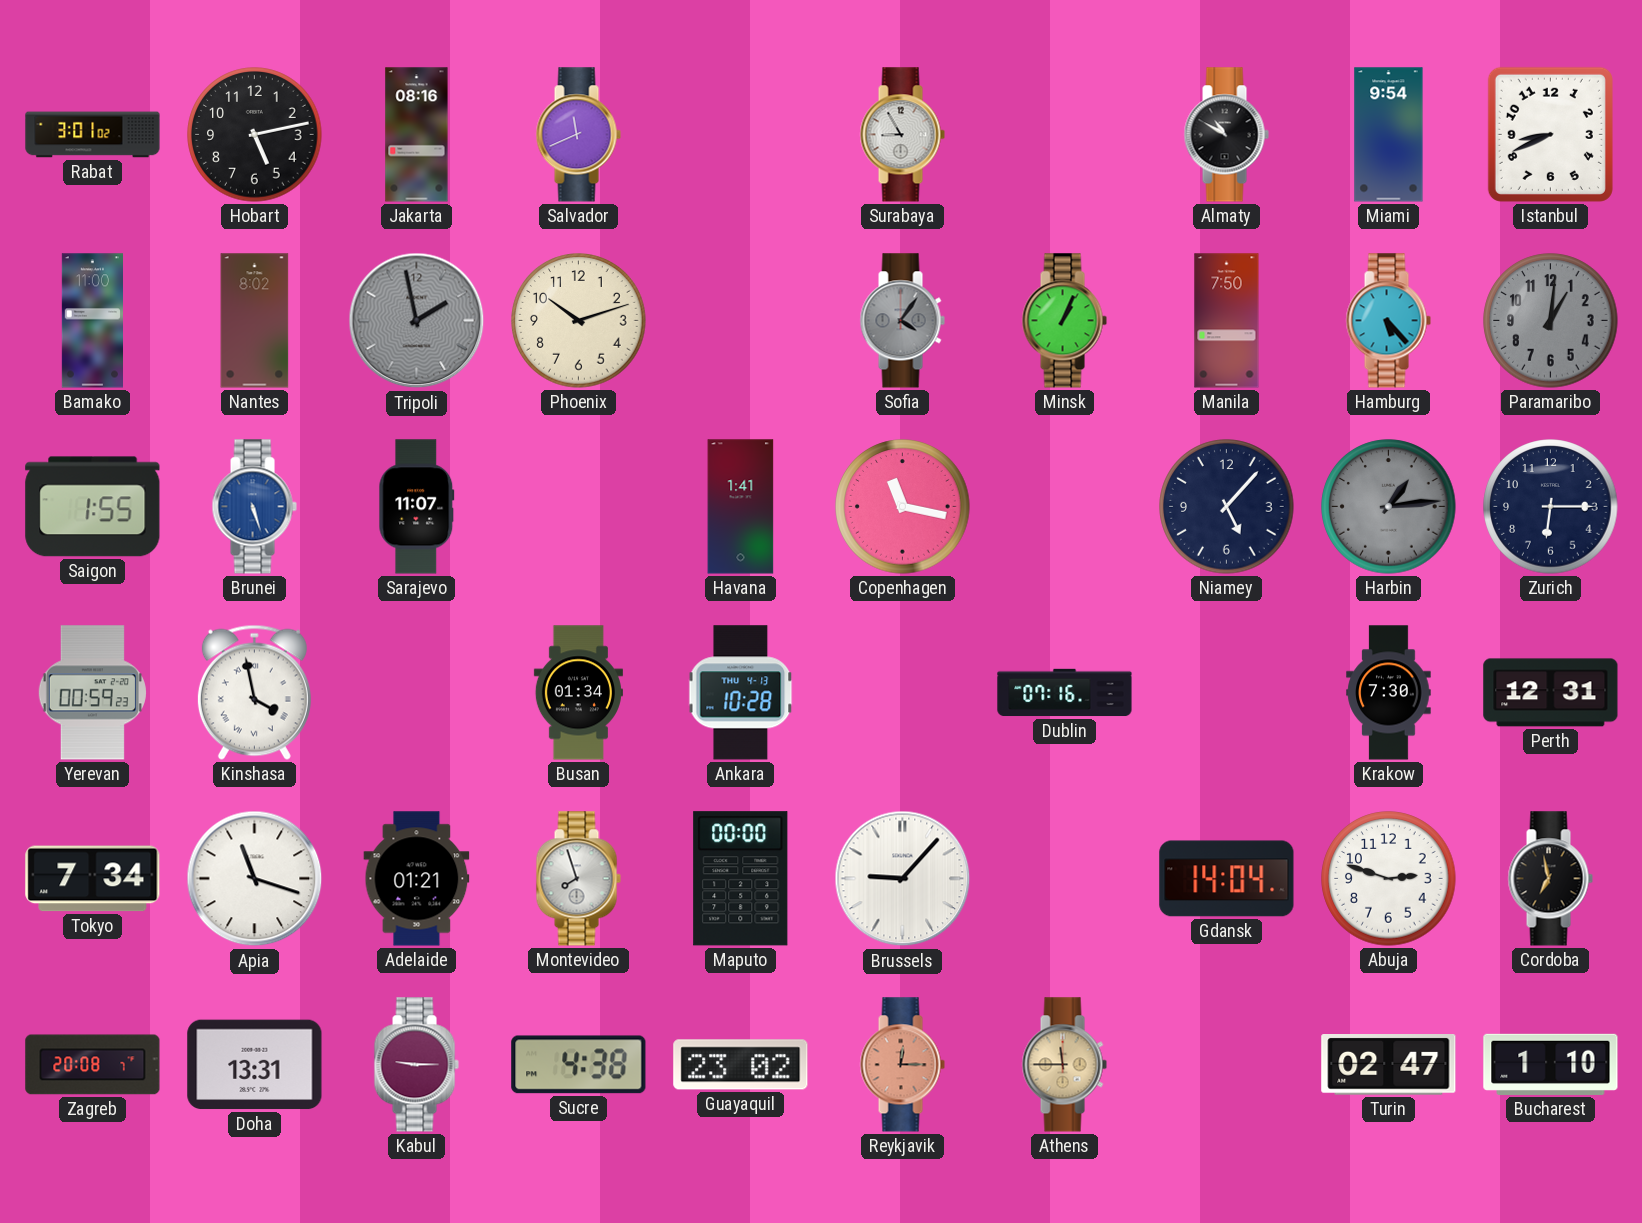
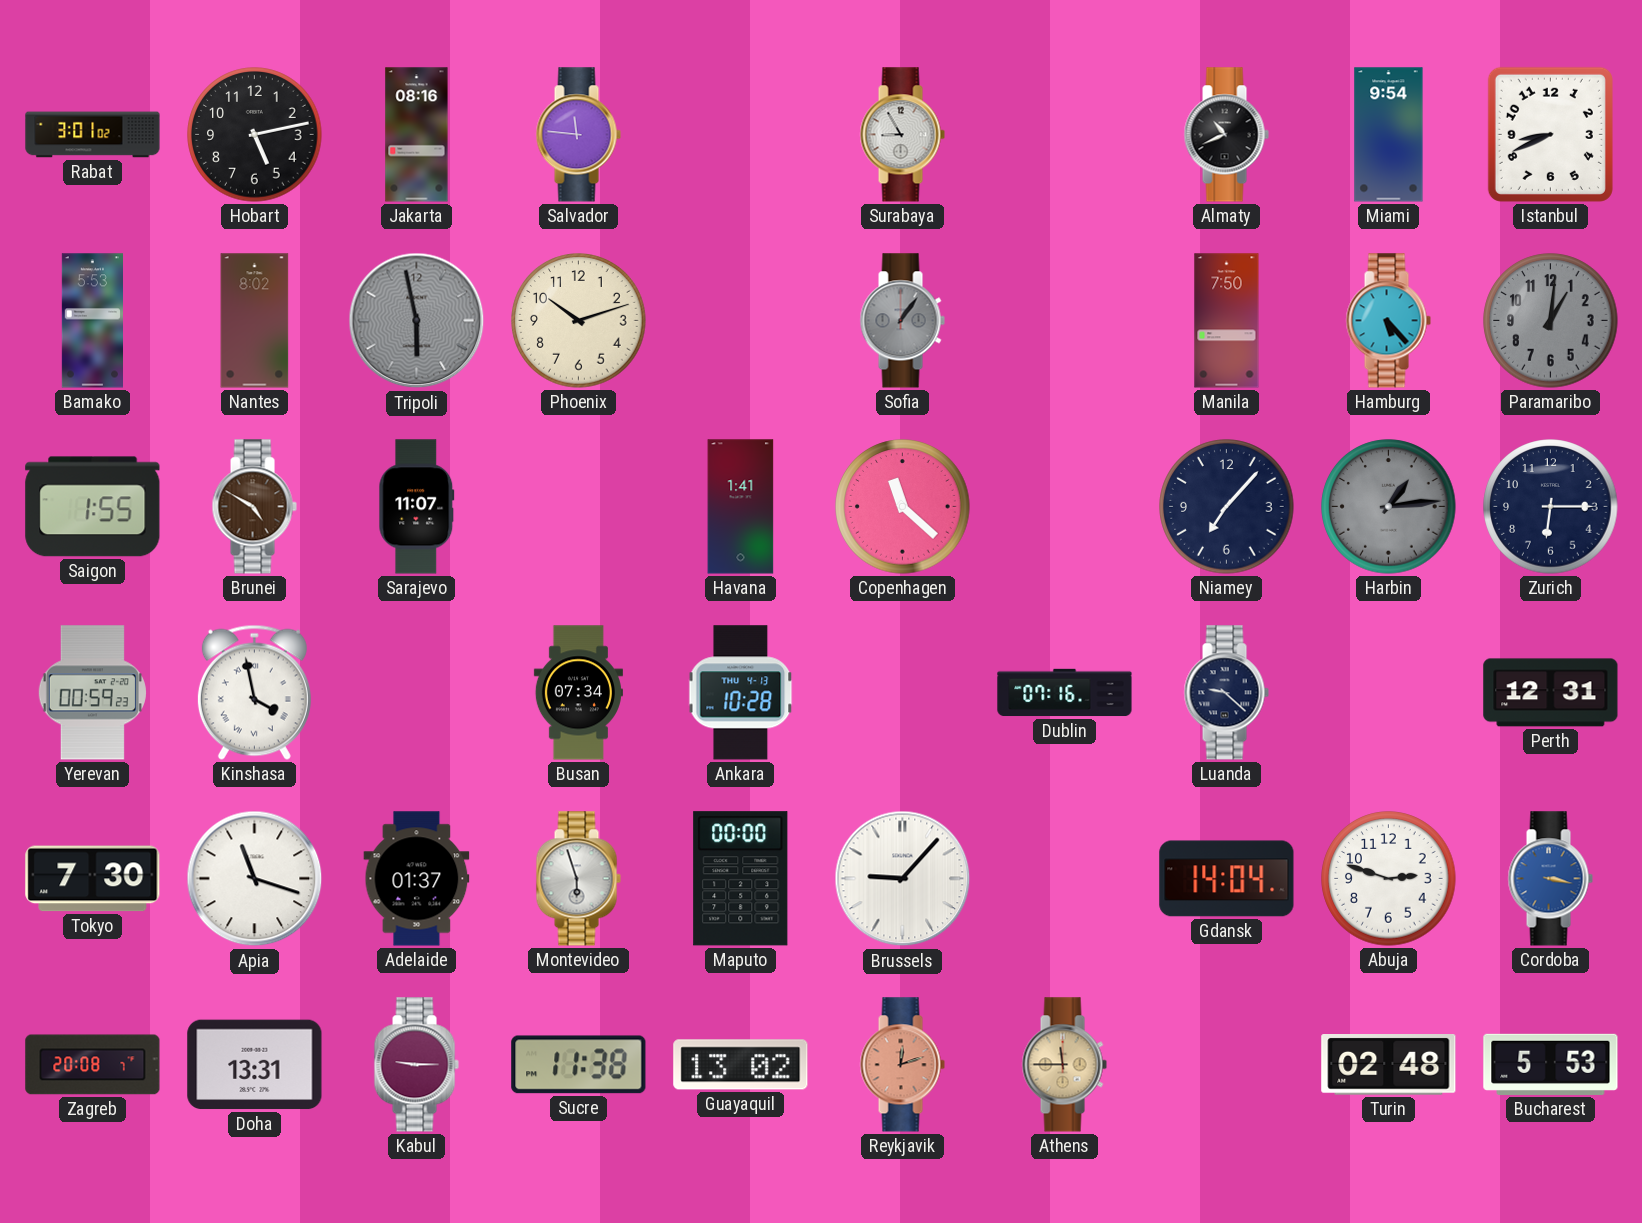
Salvador: 11:41 -> 11:46
Almaty: 10:50 -> 10:41
Bamako: 11:00 -> 5:53
Tripoli: 1:58 -> 5:58
Sofia: 4:06 -> 1:06
Minsk: 1:04 -> none
Brunei: 5:27 -> 4:50
Brunei dial: blue -> brown
Copenhagen: 11:17 -> 11:22
Niamey: 5:07 -> 7:07
Busan: 01:34 -> 07:34
Luanda: none -> 9:22
Krakow: 7:30 -> none
Tokyo: 7:34 -> 7:30
Adelaide: 01:21 -> 01:37
Montevideo: 7:57 -> 5:57
Cordoba: 6:58 -> 3:17
Cordoba dial: black -> blue
Sucre: 4:38 -> 11:38
Guayaquil: 23:02 -> 13:02
Reykjavik: 12:15 -> 12:12
Turin: 02:47 -> 02:48
Bucharest: 1:10 -> 5:53
